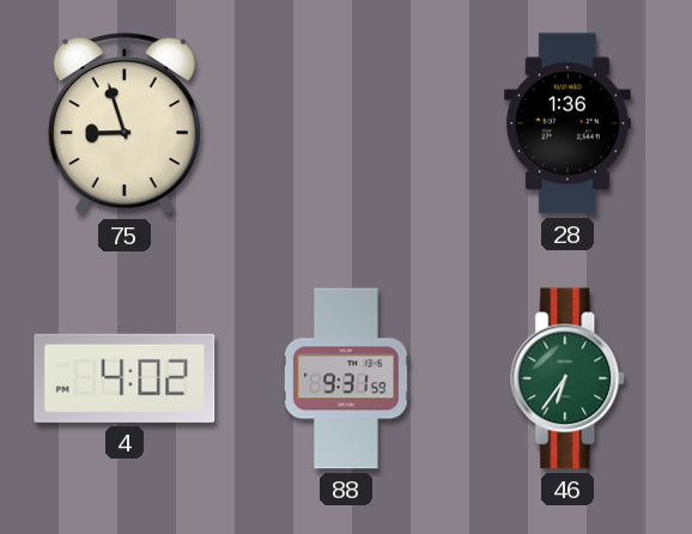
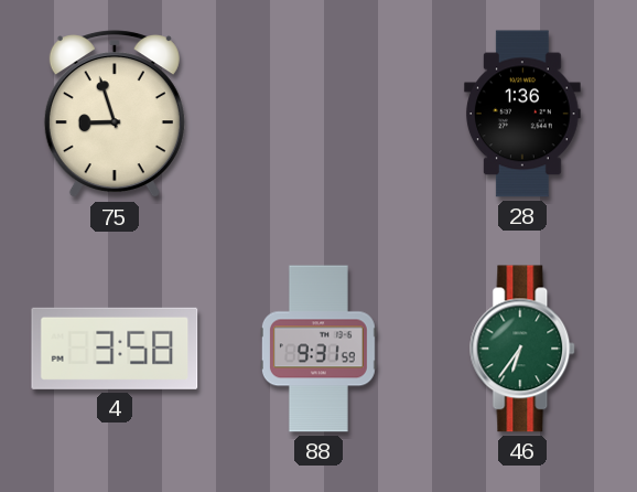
4: 4:02 -> 3:58
